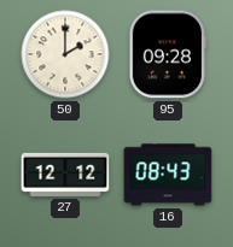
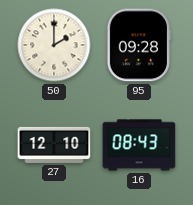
27: 12:12 -> 12:10
